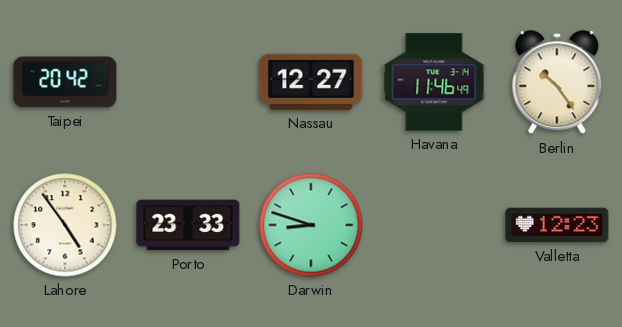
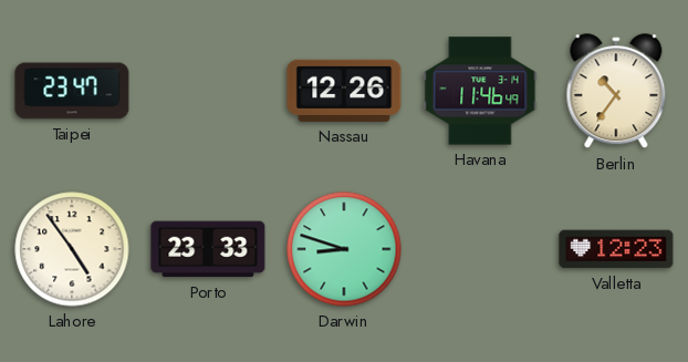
Taipei: 20:42 -> 23:47
Nassau: 12:27 -> 12:26
Berlin: 10:24 -> 10:36
